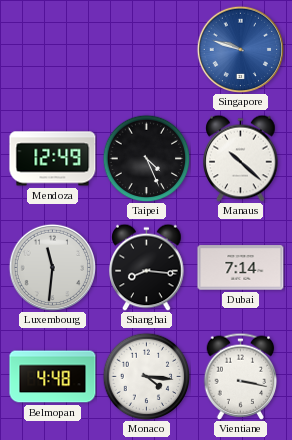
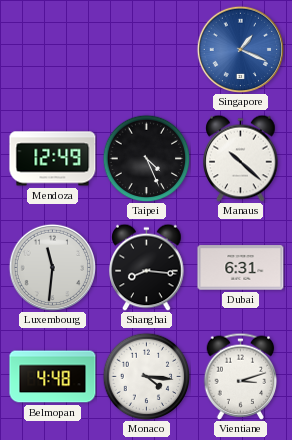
Singapore: 9:48 -> 1:19
Dubai: 7:14 -> 6:31
Vientiane: 3:17 -> 3:12
